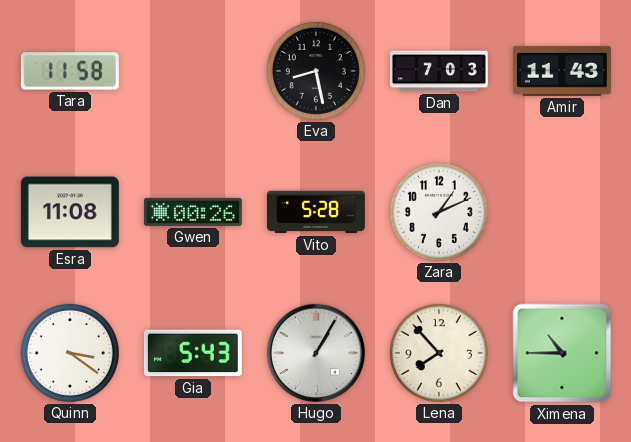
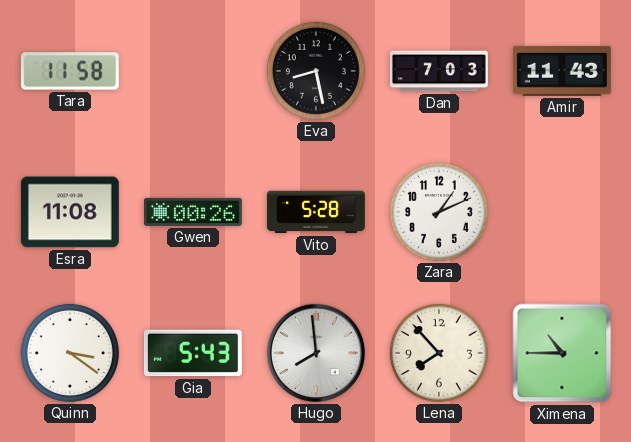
Hugo: 1:05 -> 7:59
